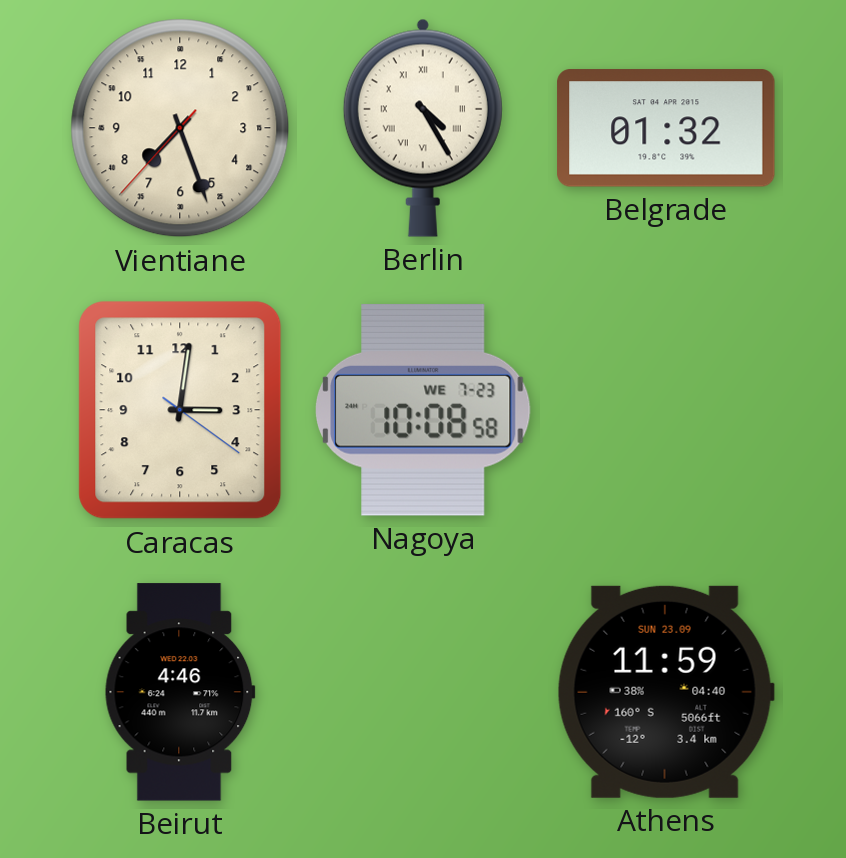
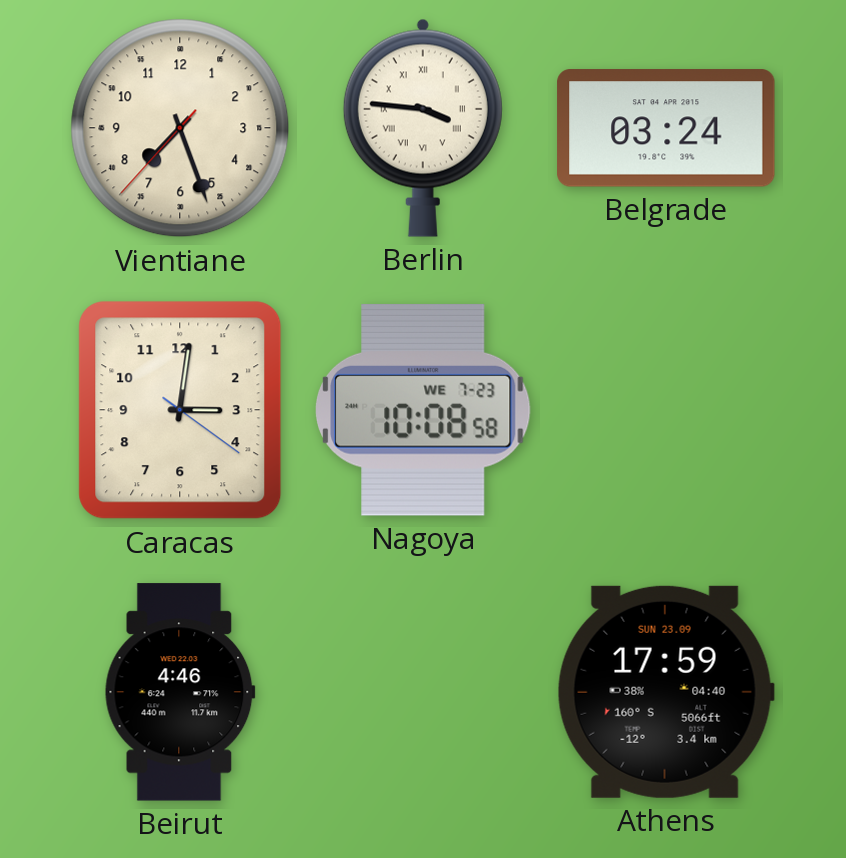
Berlin: 4:25 -> 3:46
Belgrade: 01:32 -> 03:24
Athens: 11:59 -> 17:59
